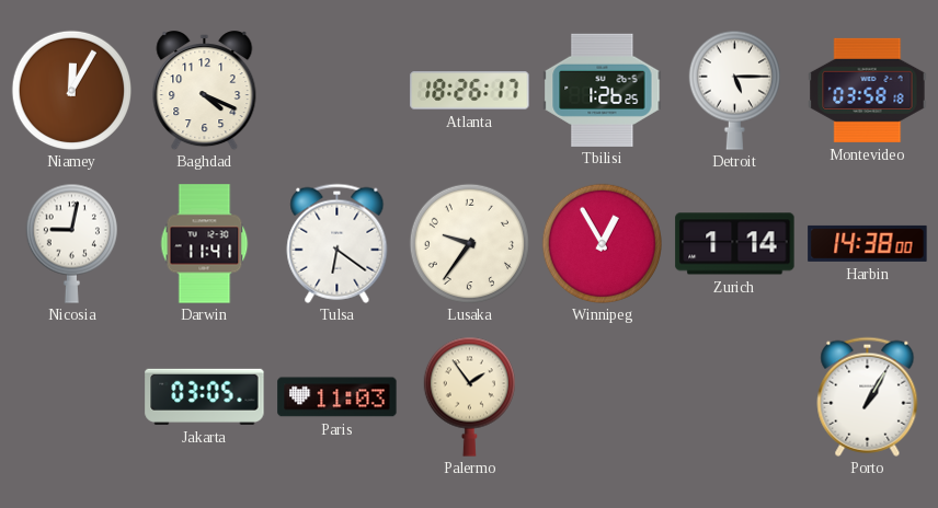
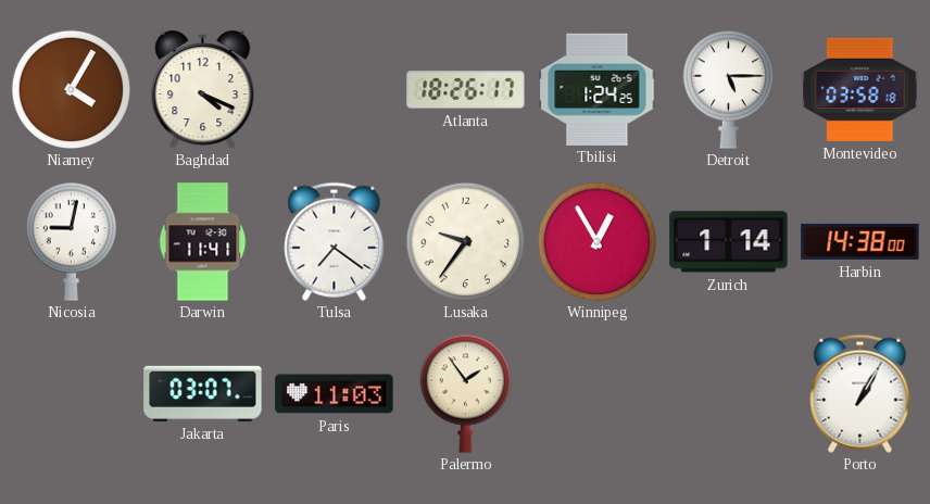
Niamey: 12:05 -> 4:05
Tbilisi: 1:26 -> 1:24
Tulsa: 6:21 -> 7:21
Jakarta: 03:05 -> 03:07
